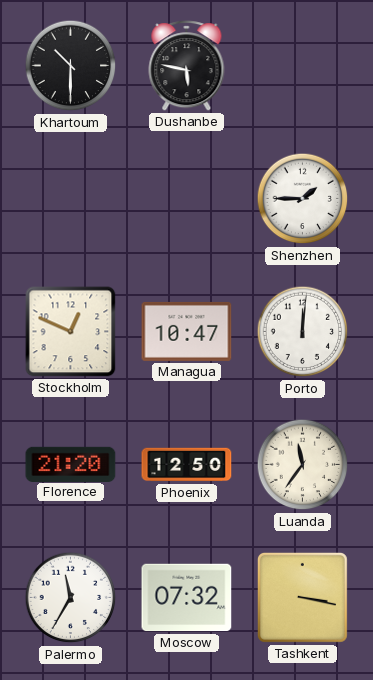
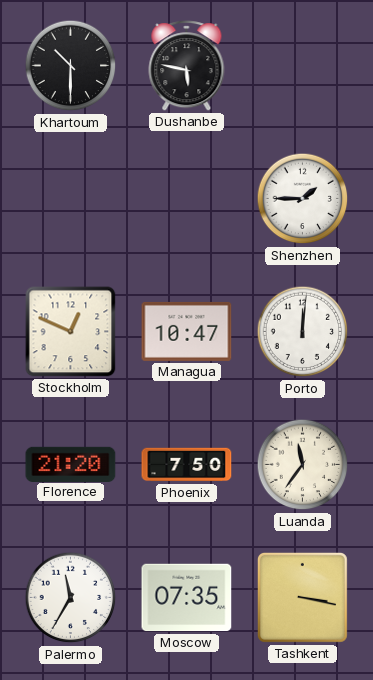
Phoenix: 12:50 -> 7:50
Moscow: 07:32 -> 07:35
